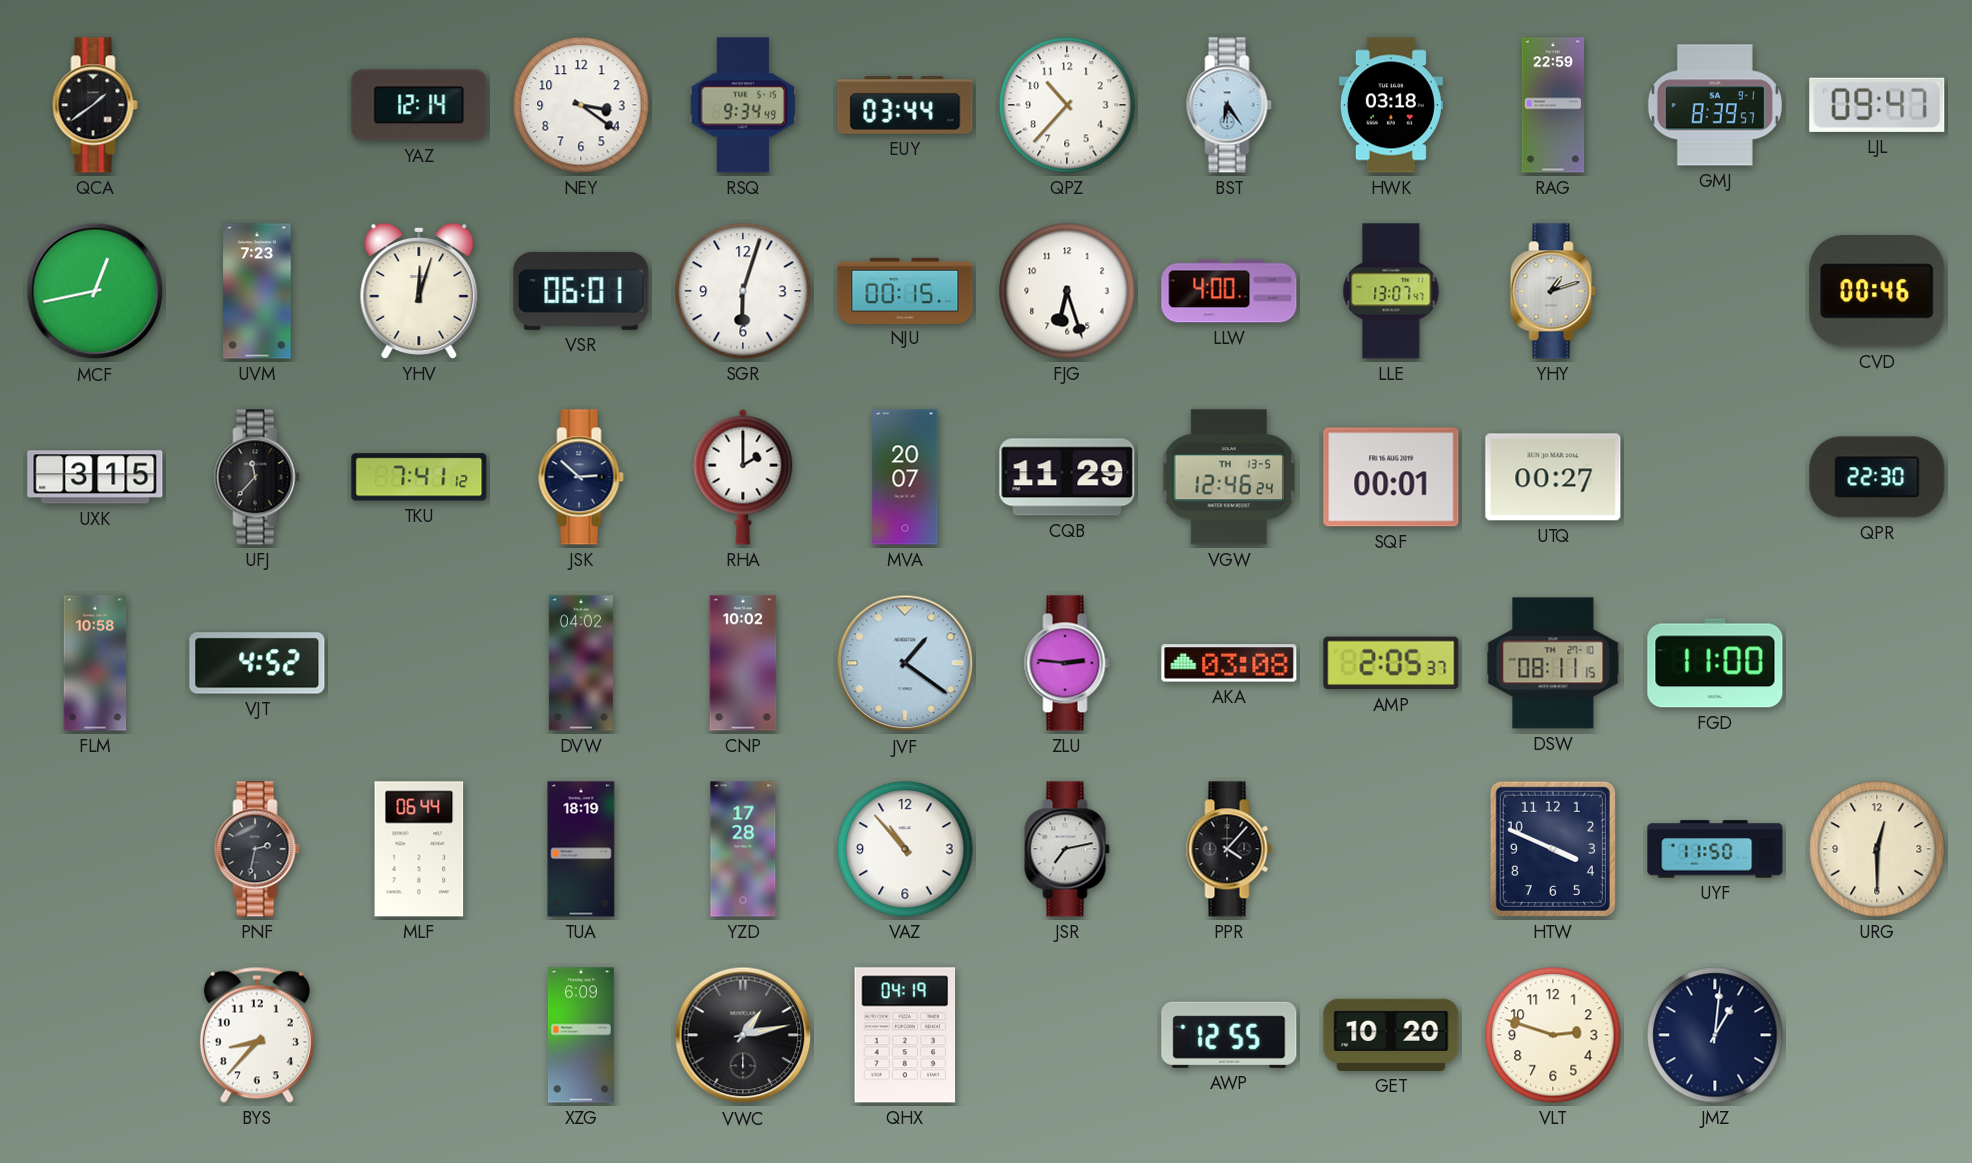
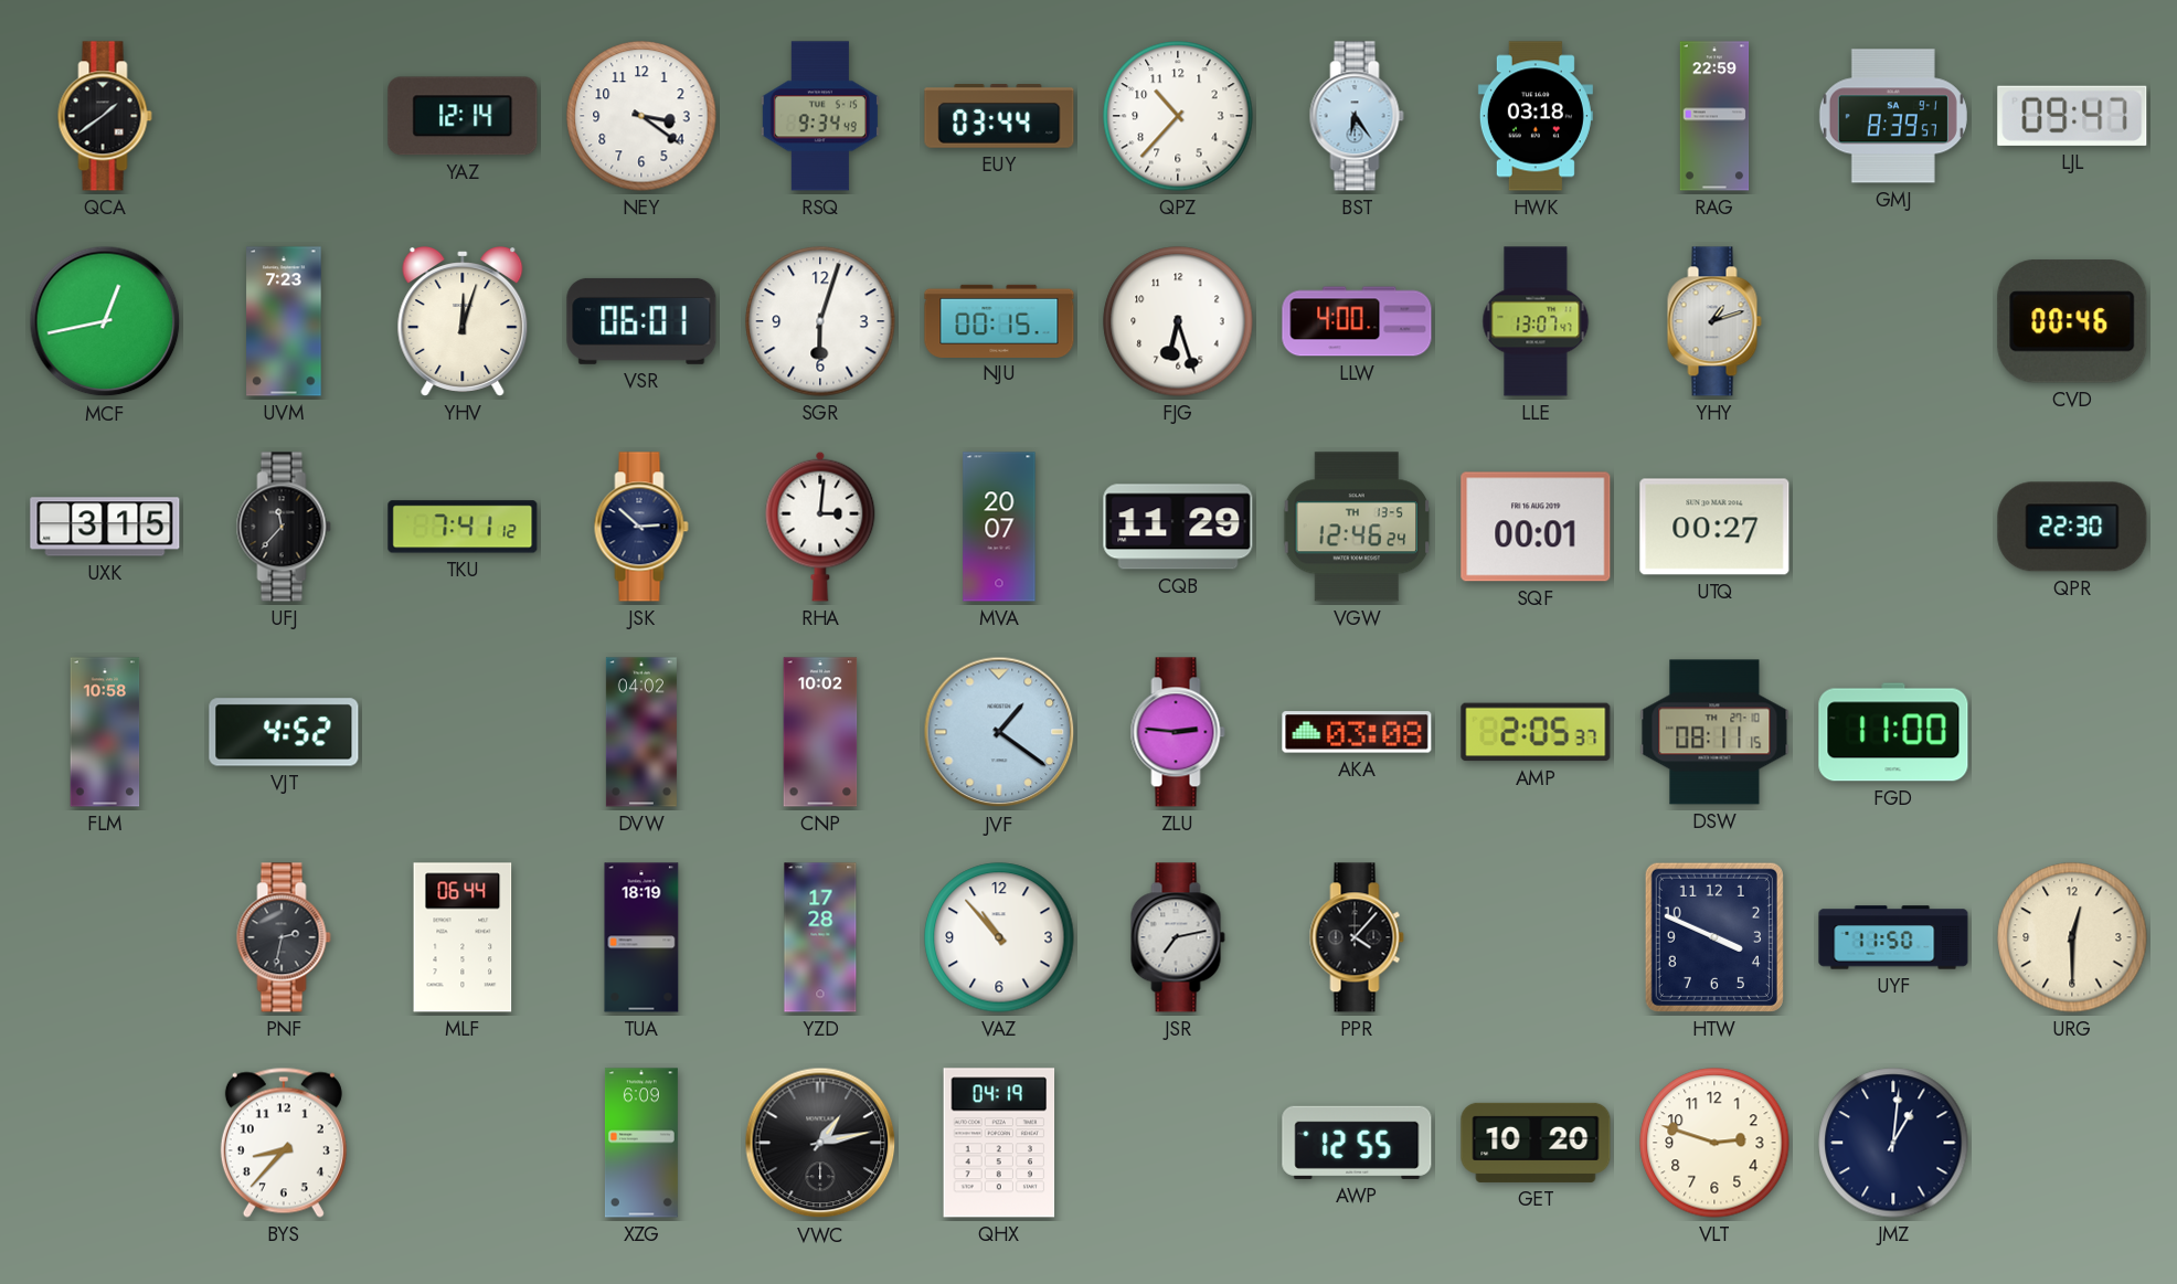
RHA: 2:00 -> 3:01
